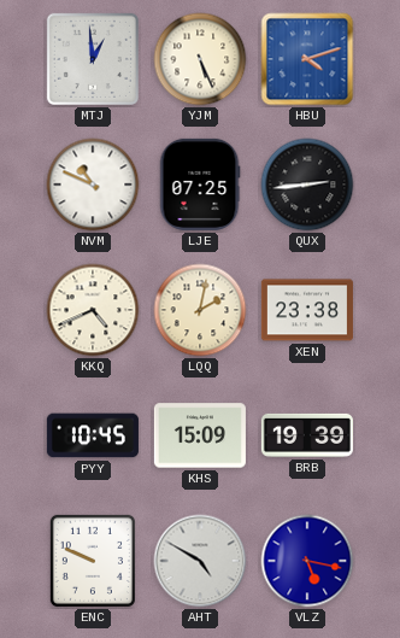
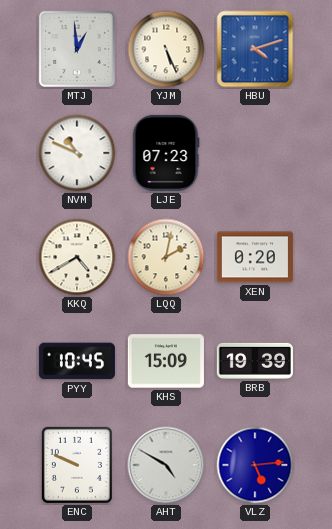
LJE: 07:25 -> 07:23
QUX: 2:44 -> none
KKQ: 4:41 -> 4:40
XEN: 23:38 -> 0:20
VLZ: 5:17 -> 5:14
